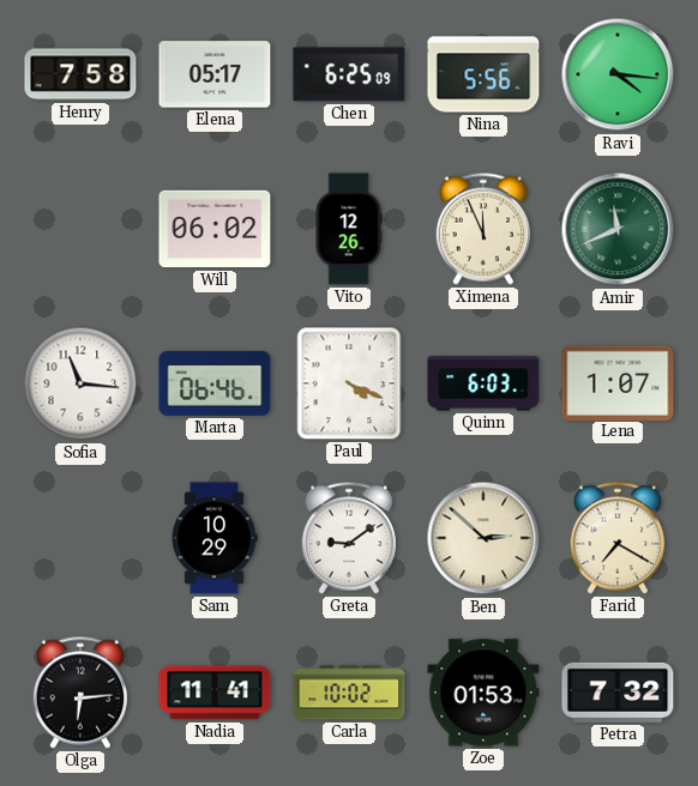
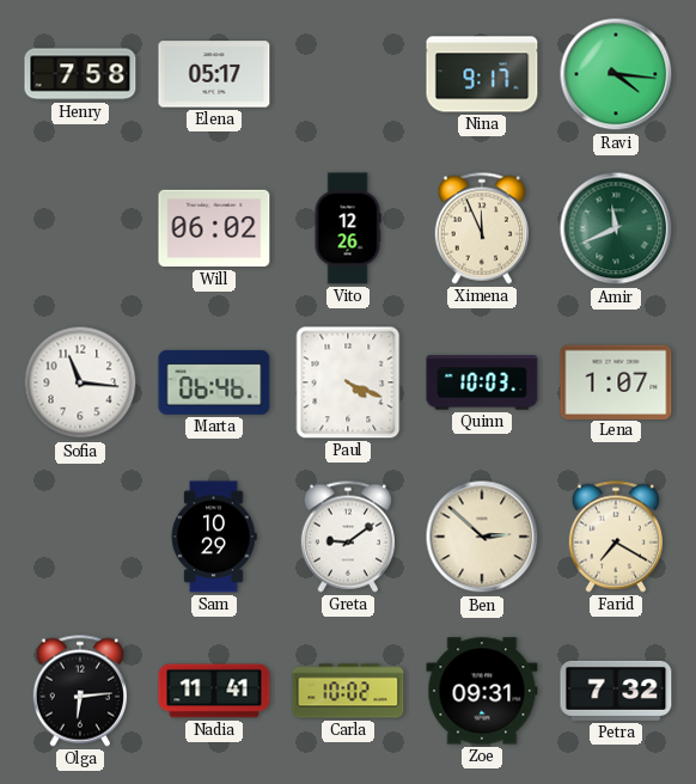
Chen: 6:25 -> none
Nina: 5:56 -> 9:17
Quinn: 6:03 -> 10:03
Zoe: 01:53 -> 09:31
